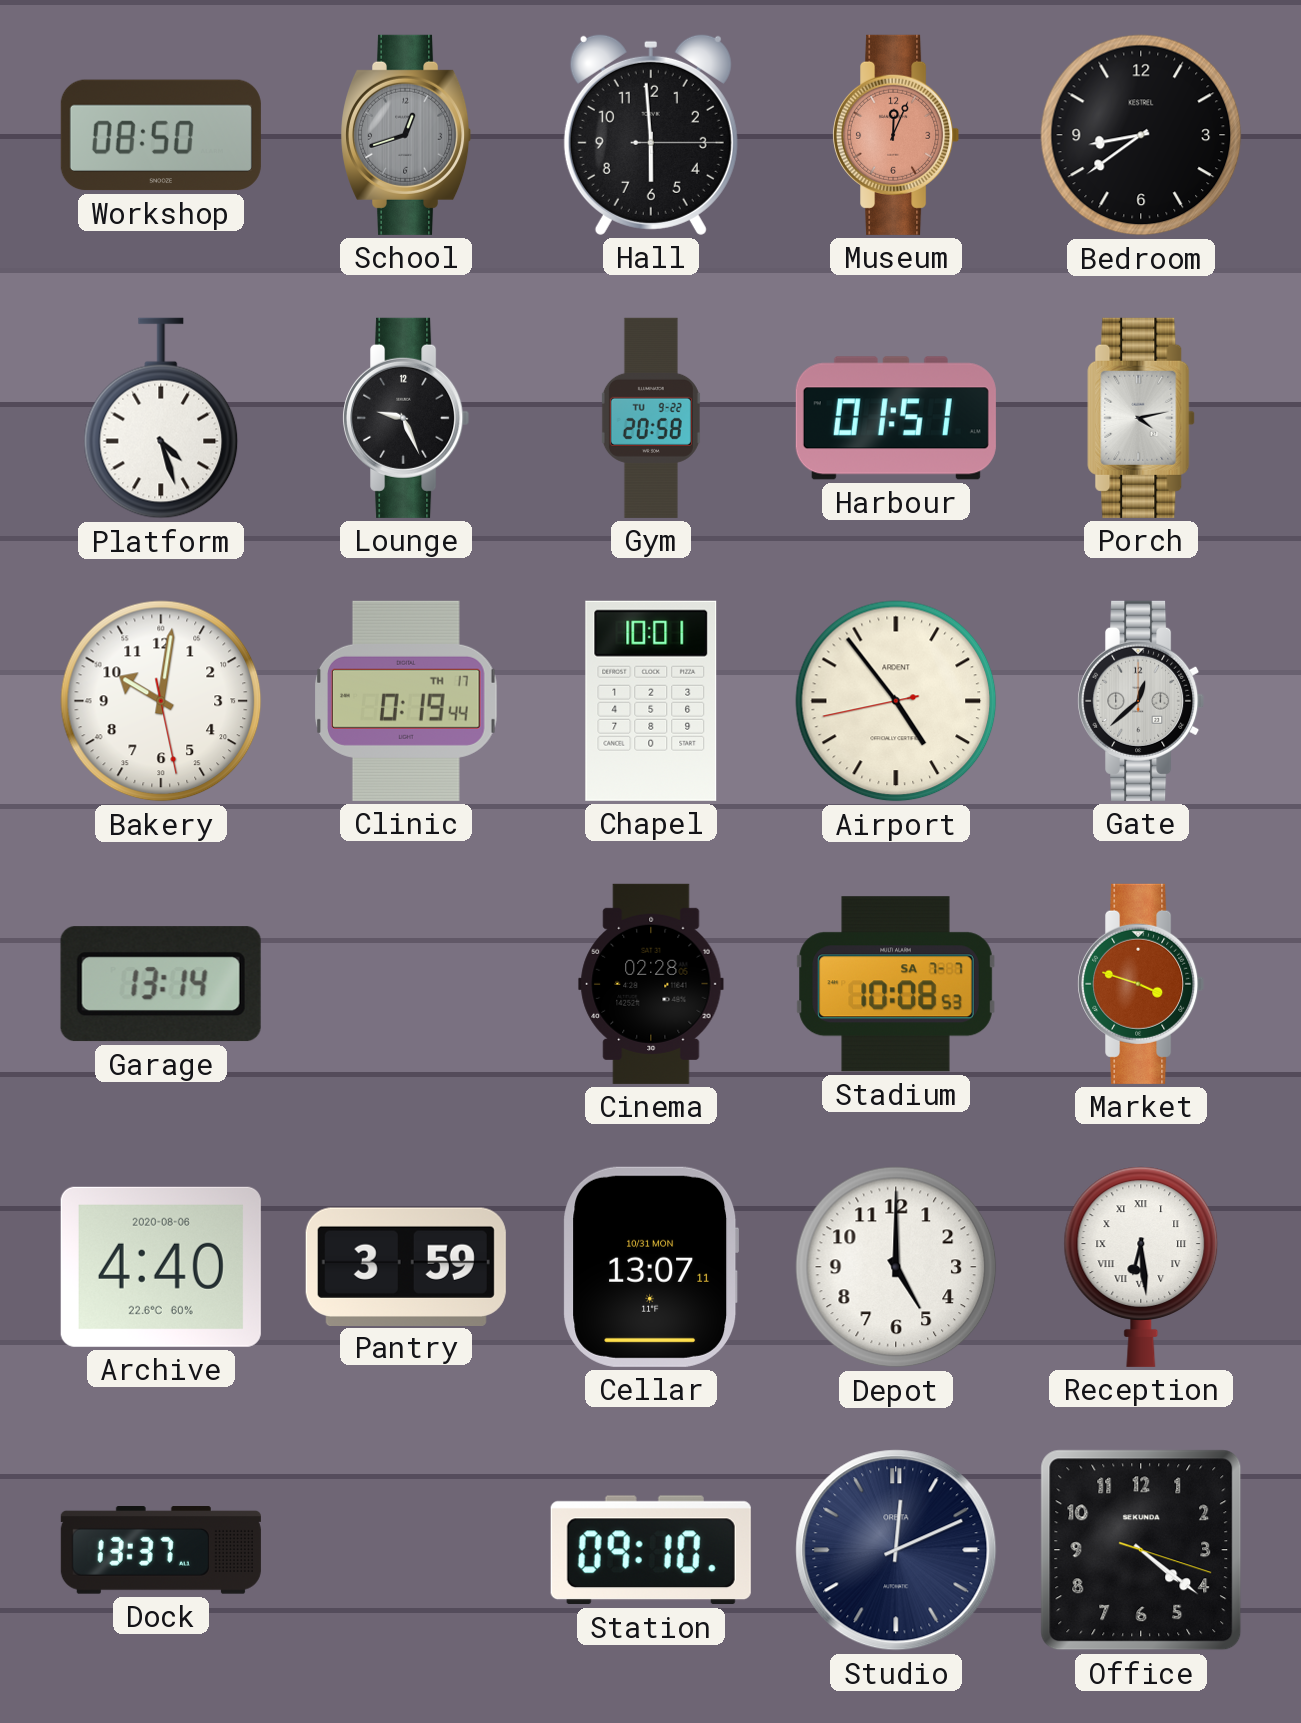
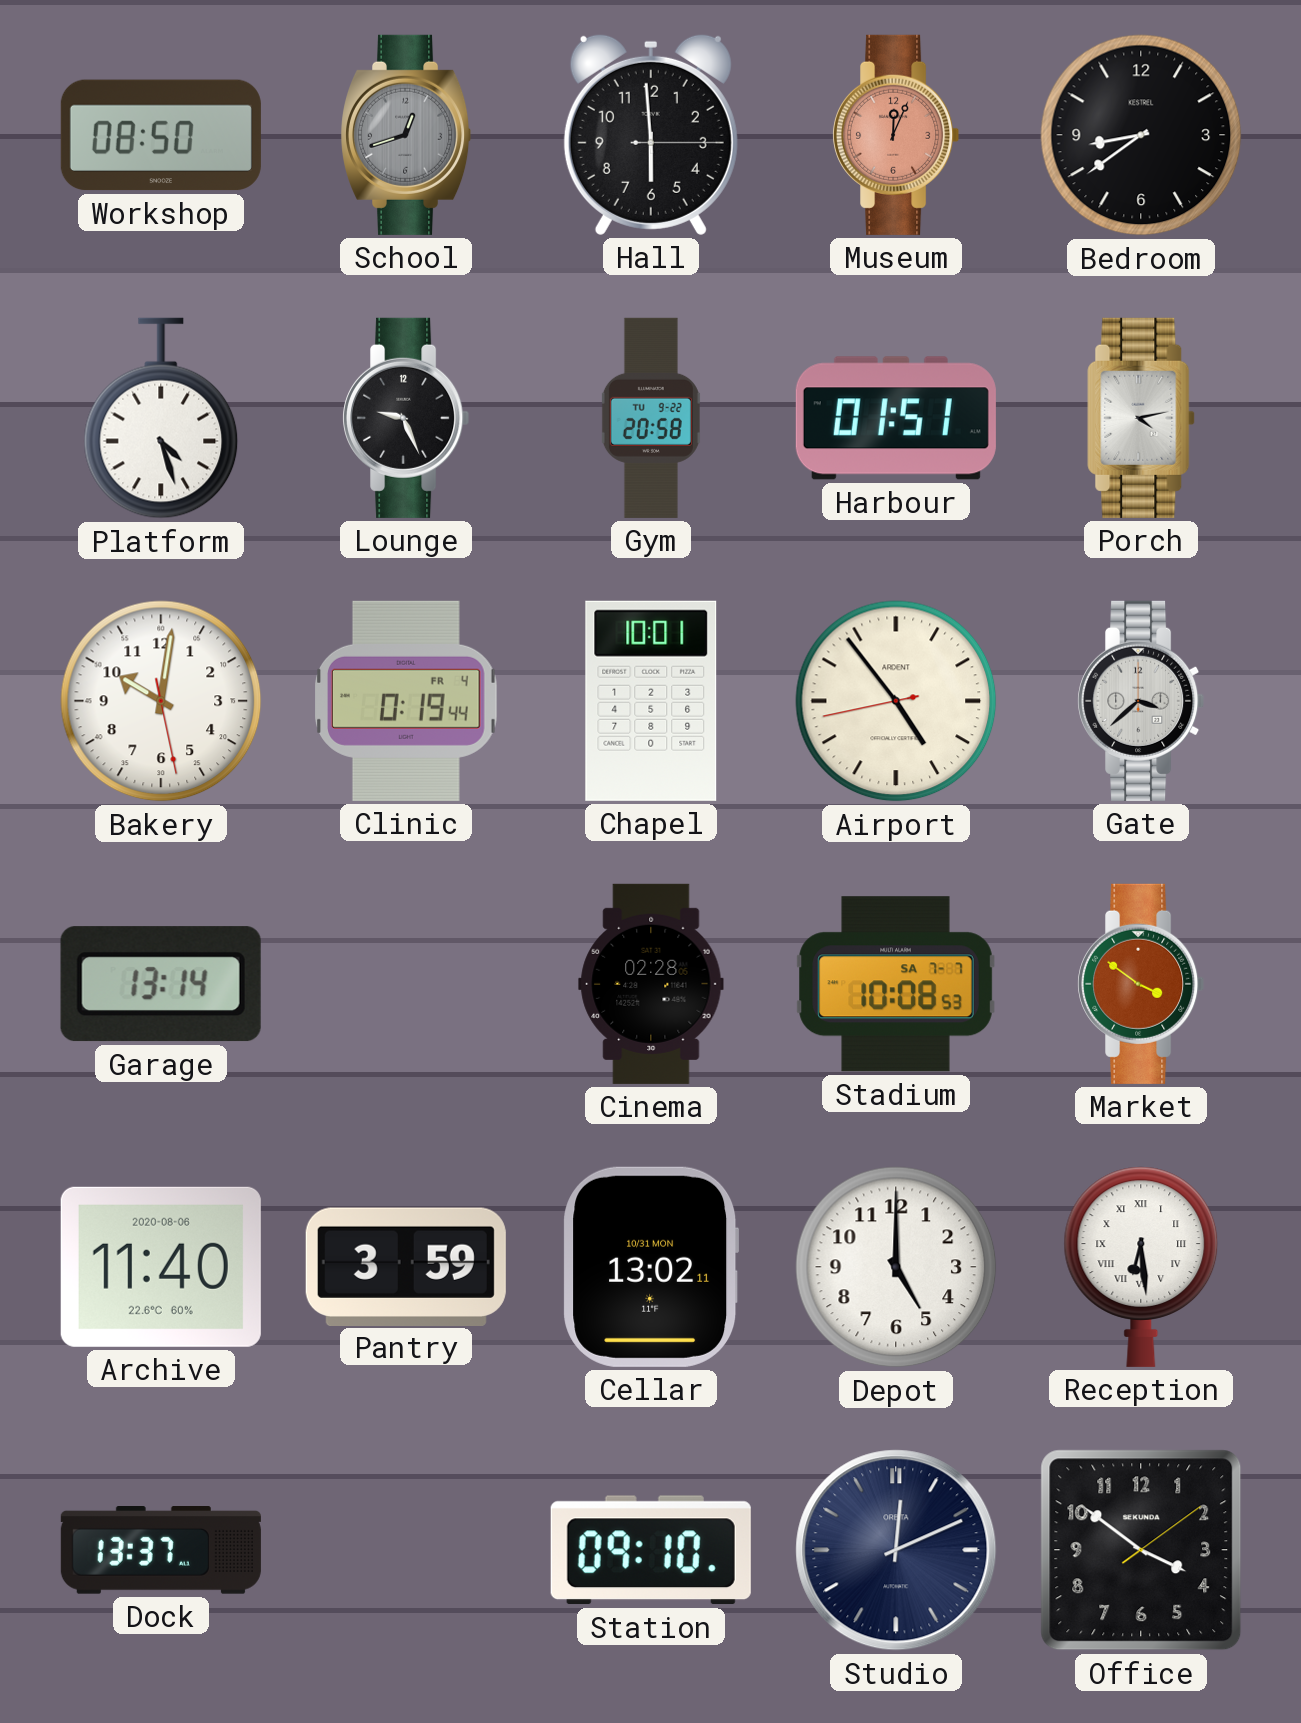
Clinic date: TH 17 -> FR 4
Gate: 12:38 -> 3:38
Market: 3:48 -> 3:51
Archive: 4:40 -> 11:40
Cellar: 13:07 -> 13:02
Office: 4:21 -> 3:51
